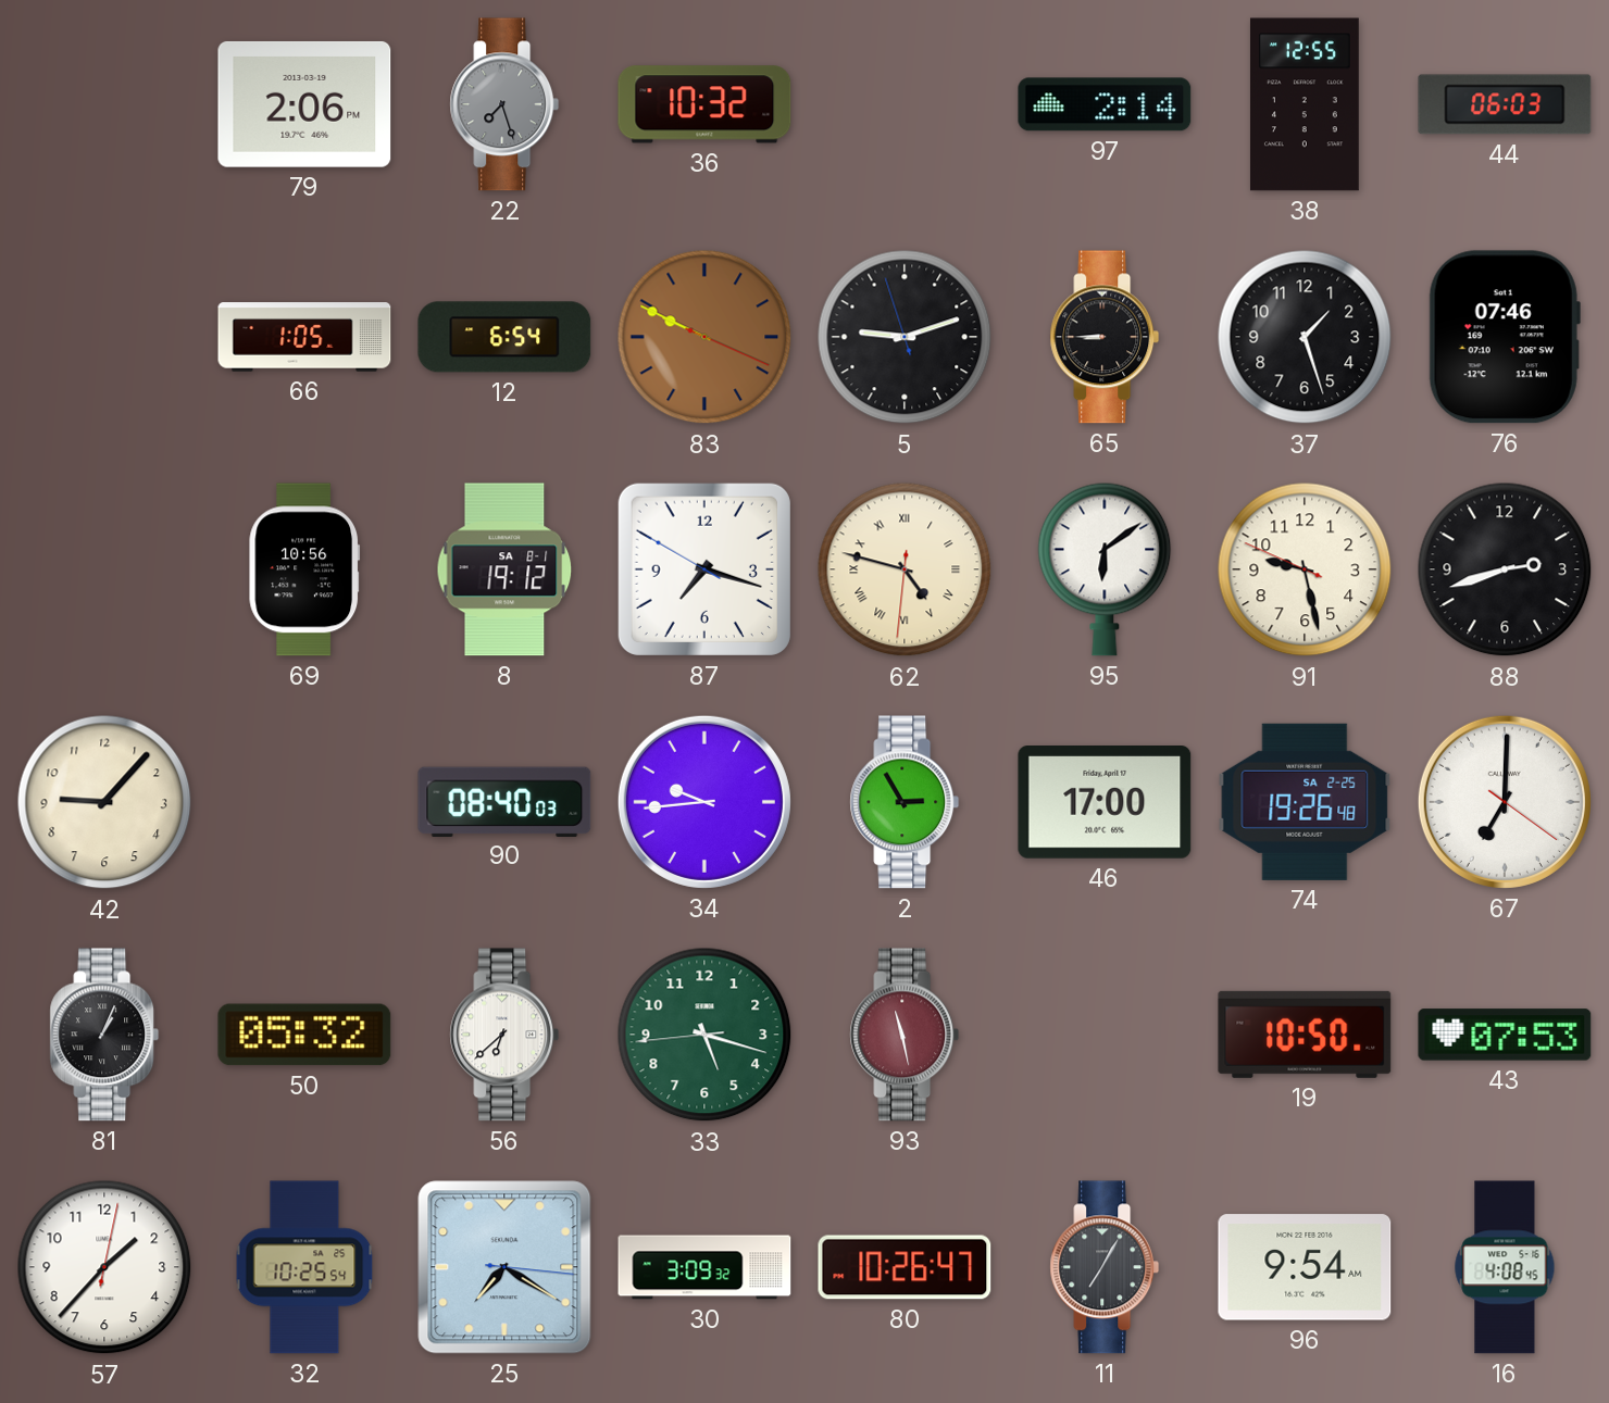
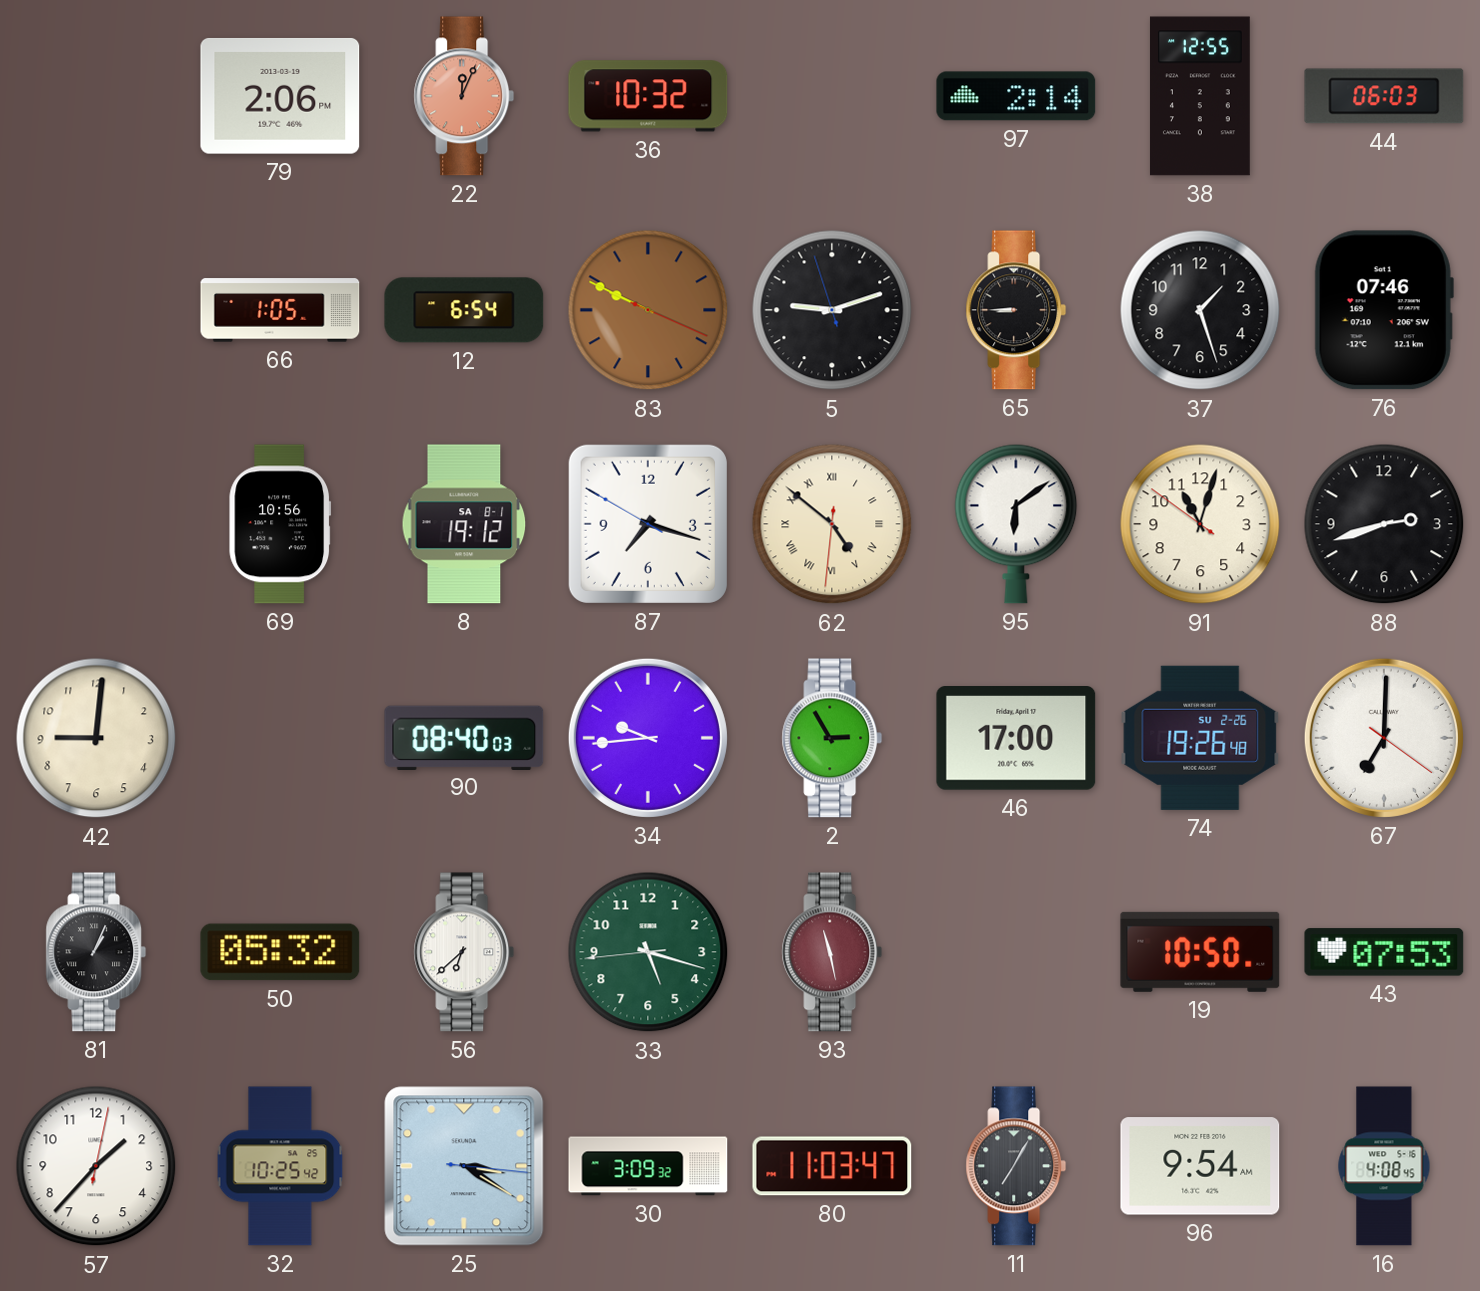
22: 7:27 -> 12:04
22 dial: grey -> salmon
62: 4:47 -> 4:51
91: 9:27 -> 11:02
42: 9:07 -> 9:01
74 date: SA 2-25 -> SU 2-26
32: 10:25:54 -> 10:25:42
25: 7:20 -> 3:20
80: 10:26 -> 11:03
